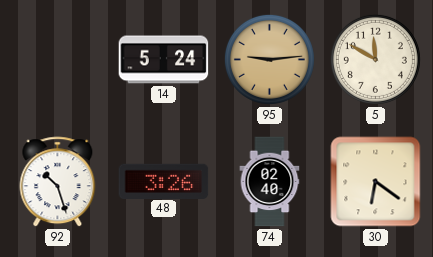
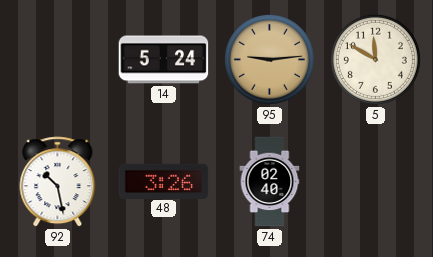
92: 10:27 -> 10:28
30: 6:21 -> none
